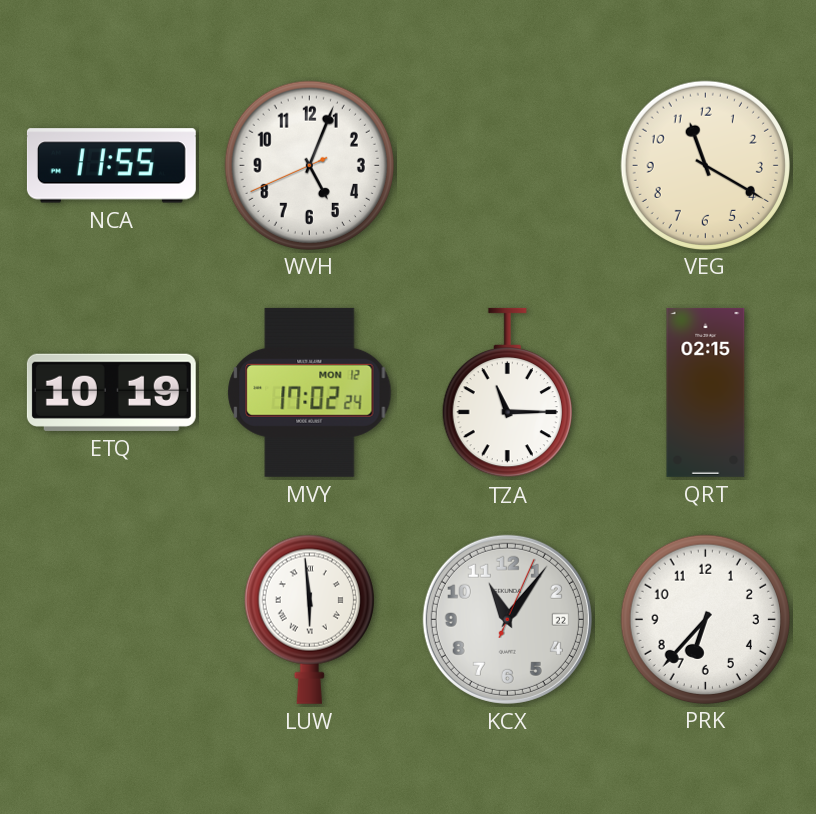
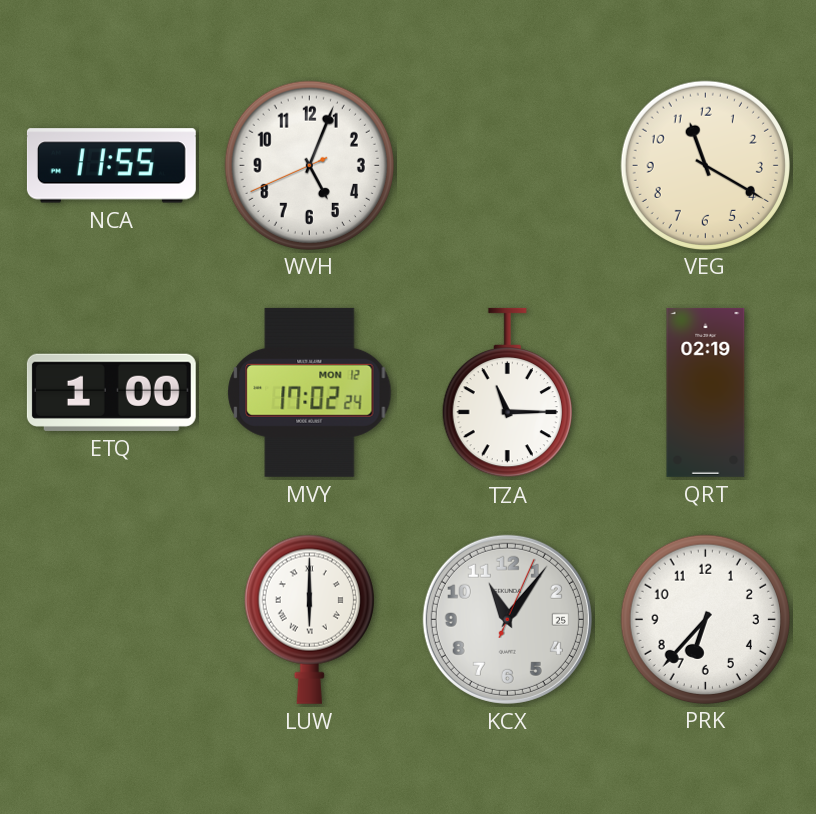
ETQ: 10:19 -> 1:00
QRT: 02:15 -> 02:19
LUW: 5:59 -> 6:00
KCX date: 22 -> 25
